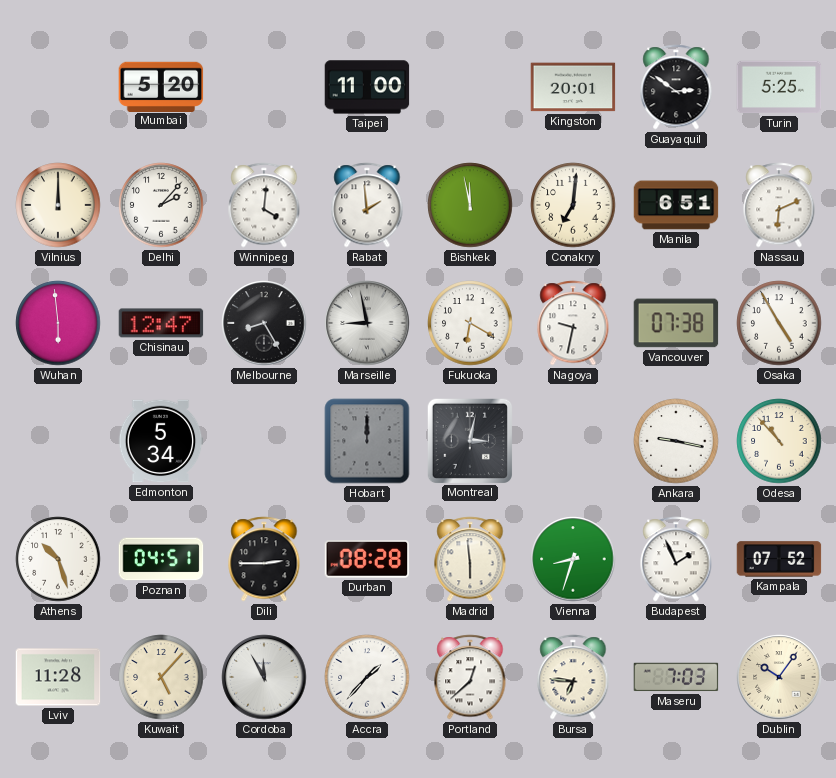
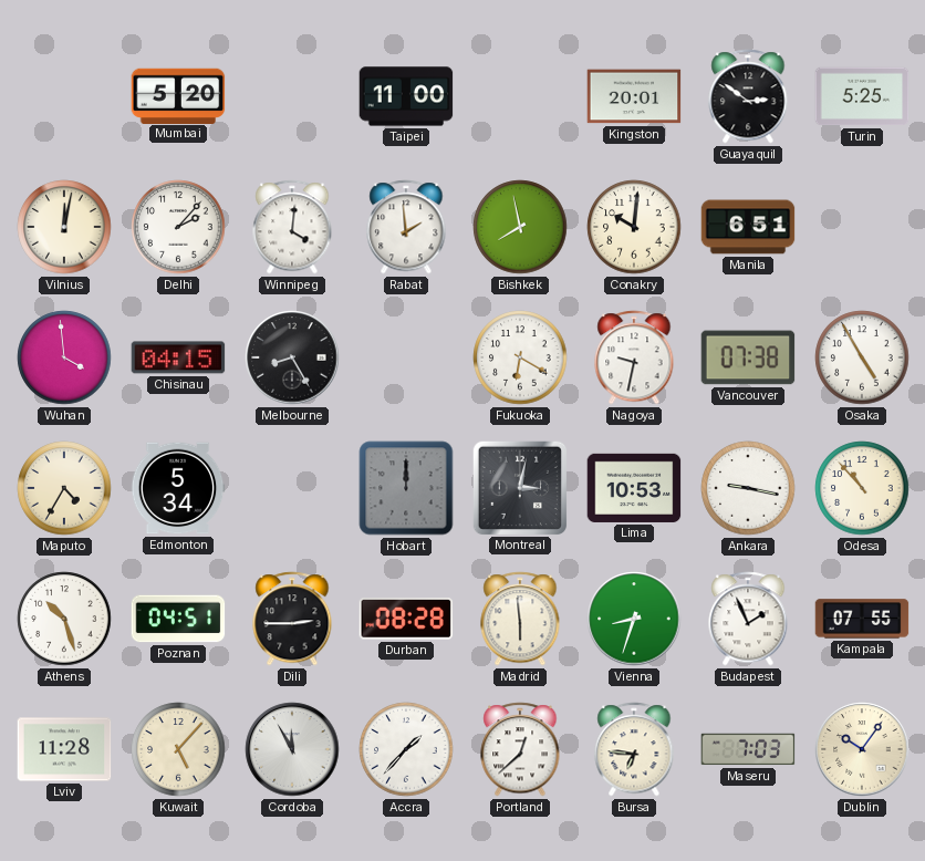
Vilnius: 12:00 -> 12:02
Bishkek: 11:58 -> 7:58
Conakry: 7:01 -> 10:01
Nassau: 6:11 -> none
Wuhan: 5:59 -> 3:59
Chisinau: 12:47 -> 04:15
Marseille: 8:58 -> none
Maputo: none -> 4:35
Lima: none -> 10:53
Kampala: 07:52 -> 07:55
